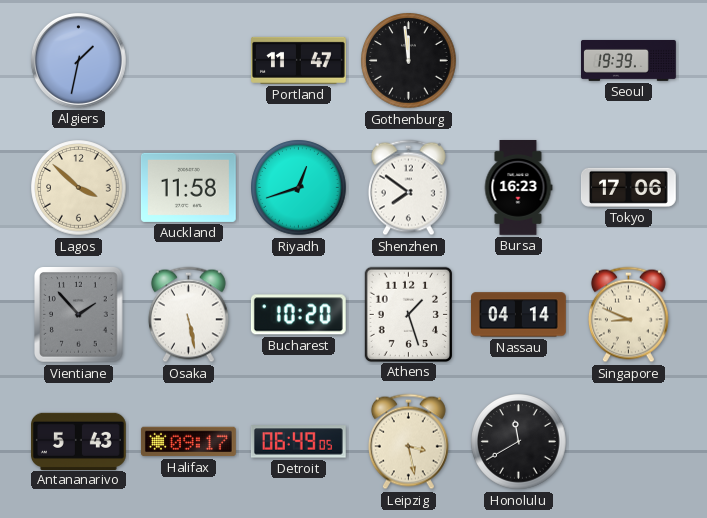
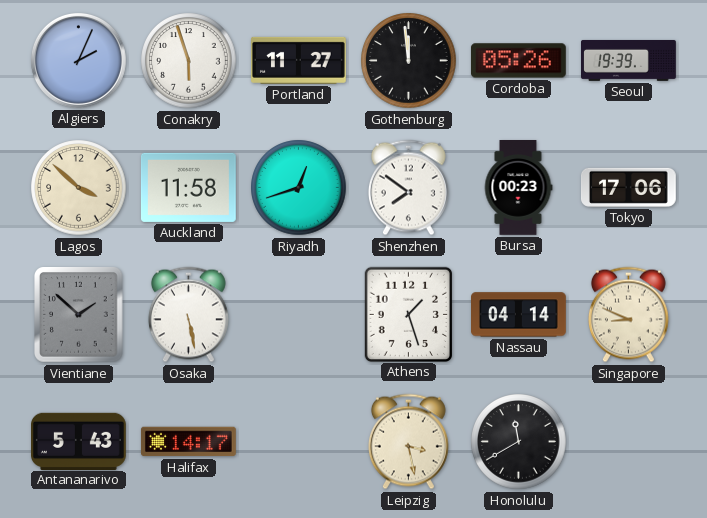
Algiers: 1:32 -> 2:04
Conakry: none -> 5:57
Portland: 11:47 -> 11:27
Cordoba: none -> 05:26
Bursa: 16:23 -> 00:23
Vientiane: 1:53 -> 1:52
Bucharest: 10:20 -> none
Halifax: 09:17 -> 14:17
Detroit: 06:49 -> none
